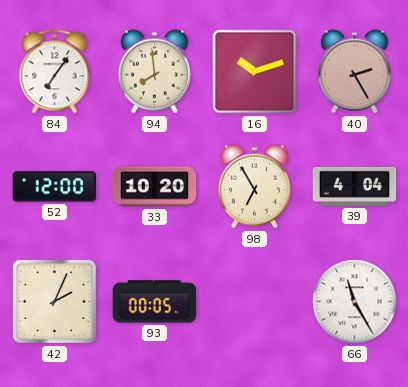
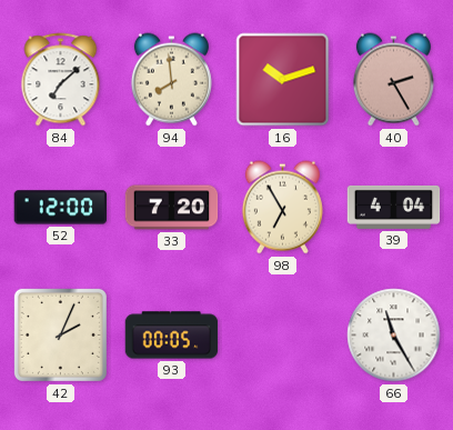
84: 7:06 -> 7:08
33: 10:20 -> 7:20
